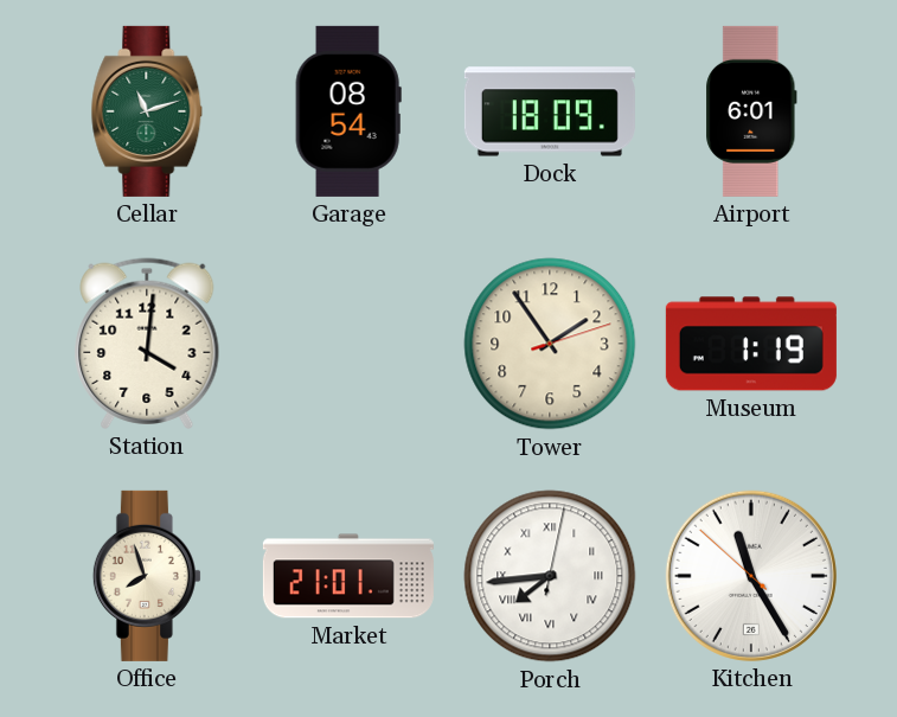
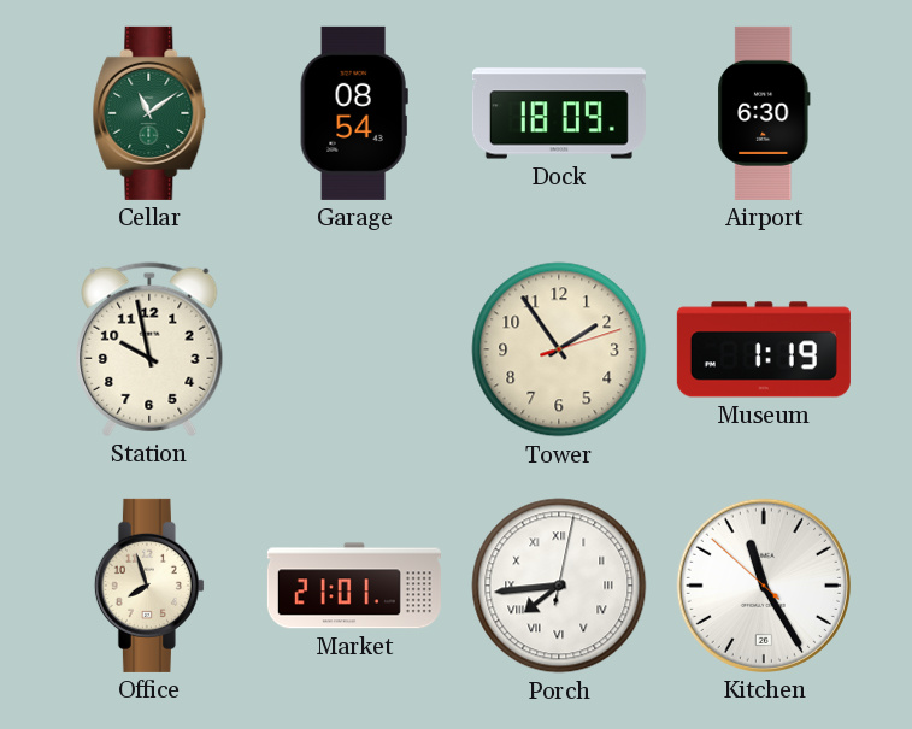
Cellar: 11:12 -> 11:09
Airport: 6:01 -> 6:30
Station: 4:01 -> 9:58
